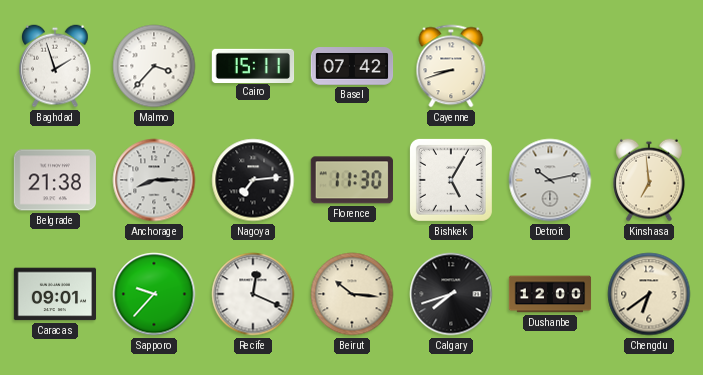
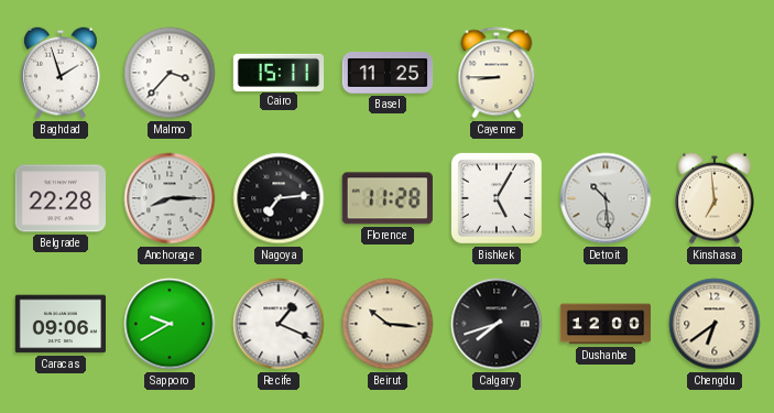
Basel: 07:42 -> 11:25
Cayenne: 8:42 -> 8:45
Belgrade: 21:38 -> 22:28
Florence: 11:30 -> 11:28
Detroit: 10:13 -> 10:29
Caracas: 09:01 -> 09:06
Sapporo: 9:37 -> 9:40
Recife: 12:19 -> 1:19
